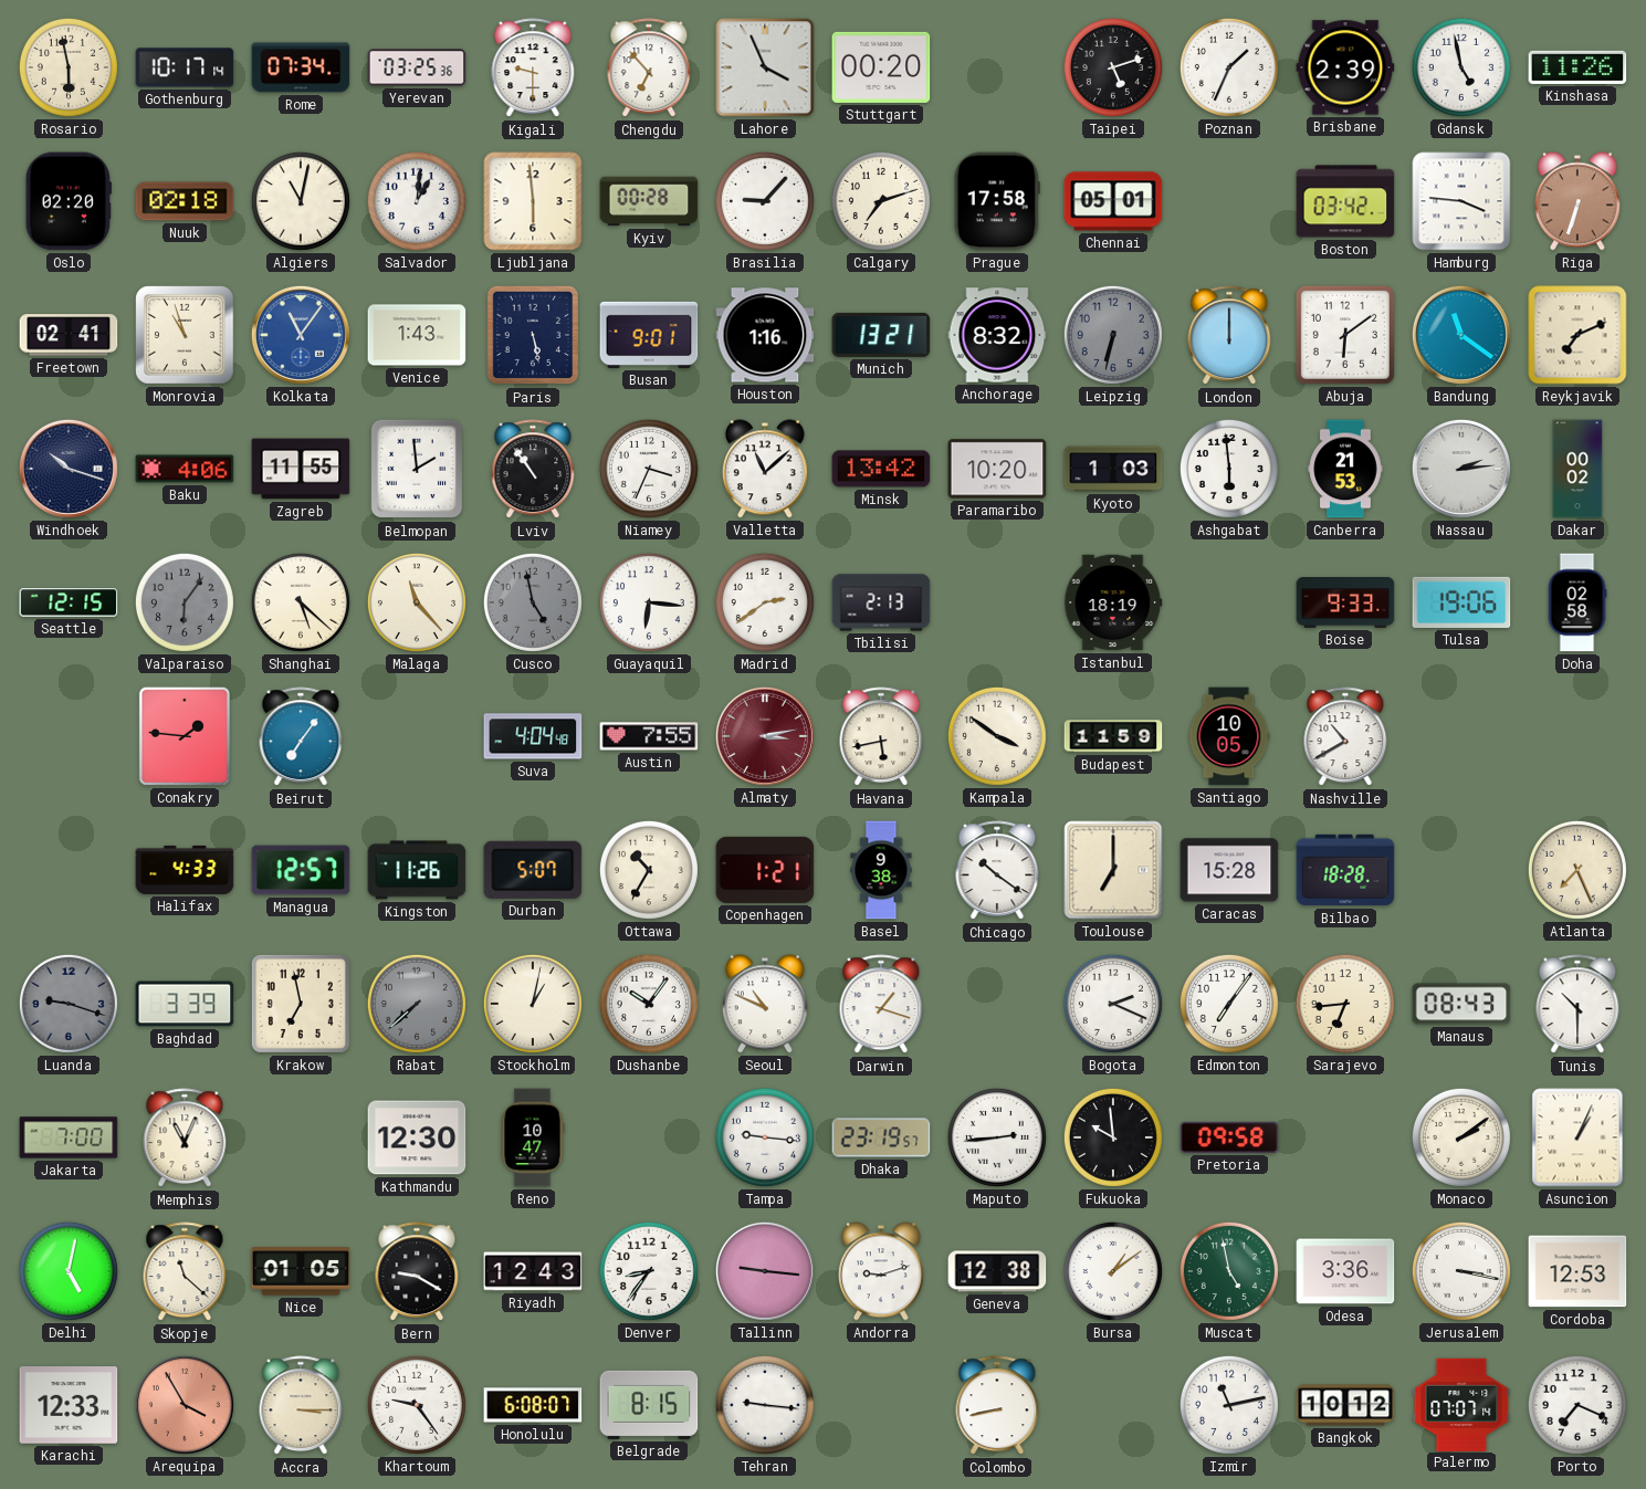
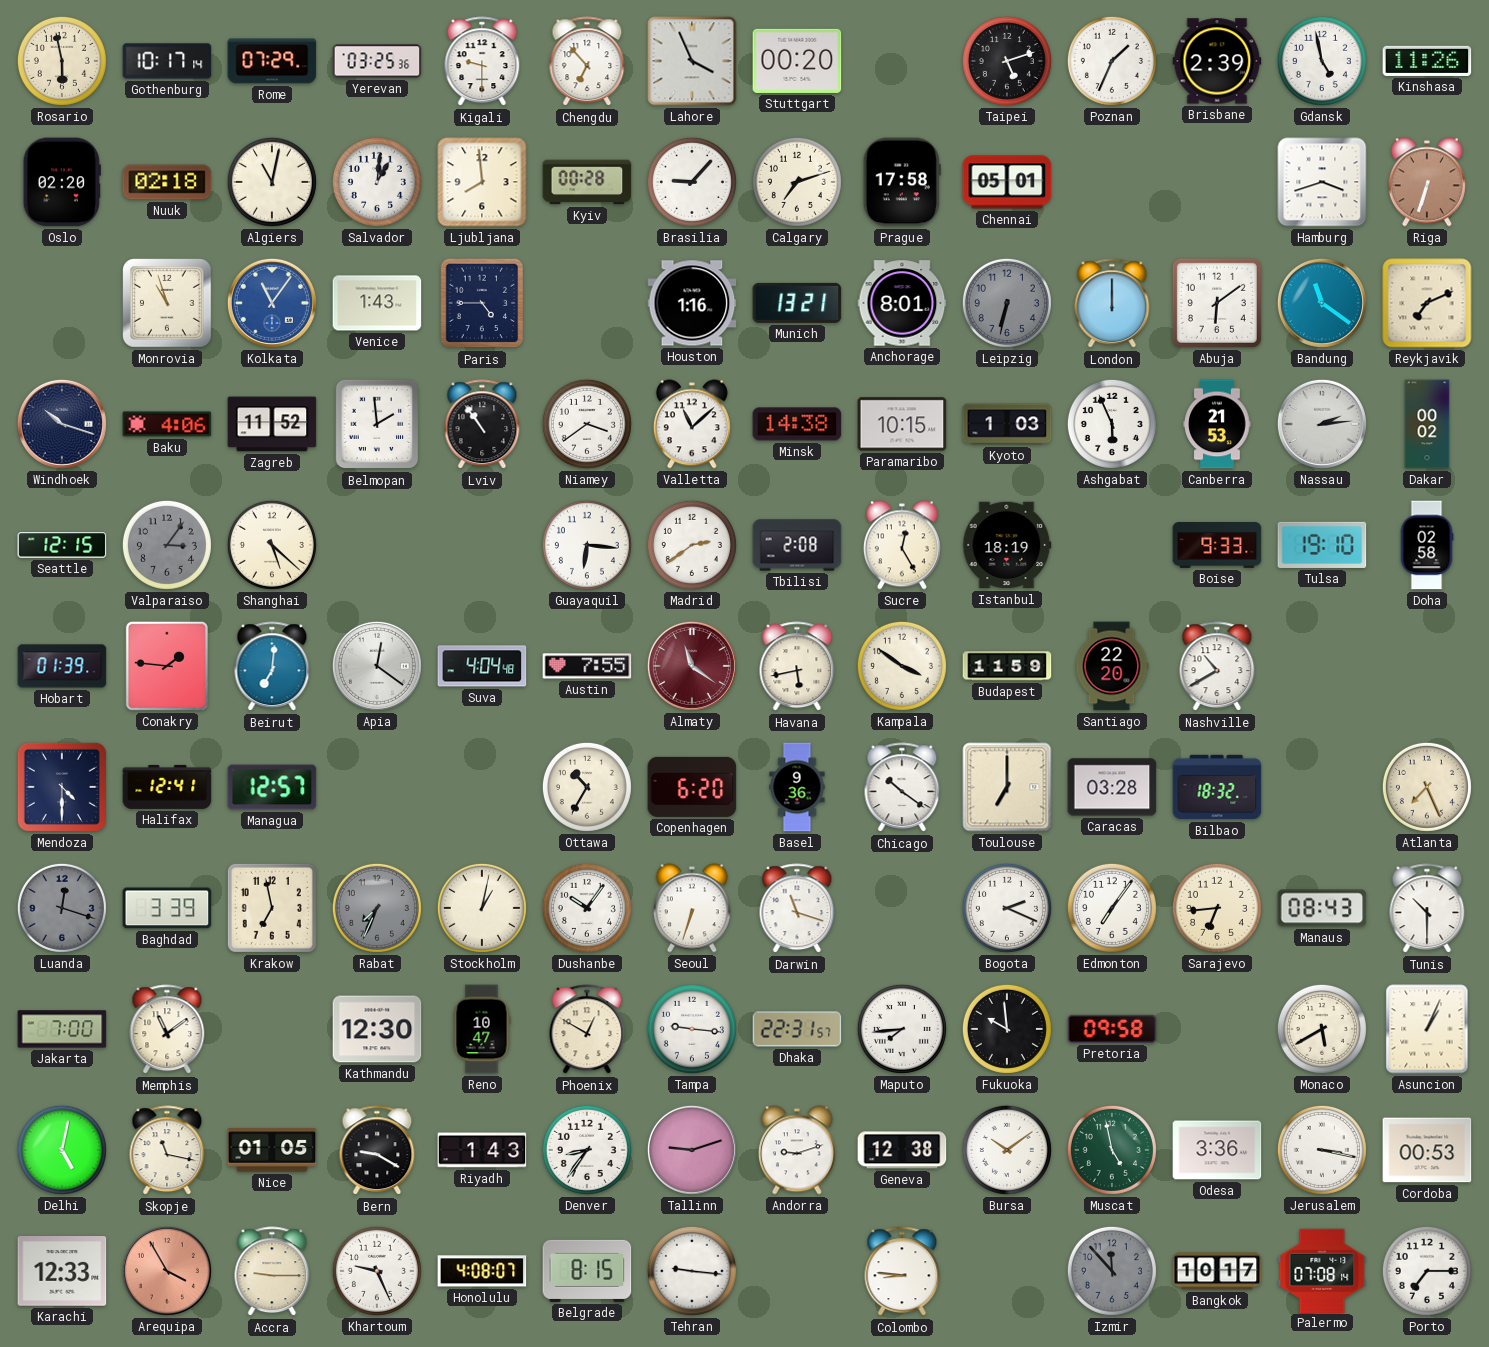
Rome: 07:34 -> 07:29
Ljubljana: 5:59 -> 7:59
Boston: 03:42 -> none
Hamburg: 3:46 -> 3:42
Freetown: 02:41 -> none
Paris: 5:28 -> 4:45
Busan: 9:01 -> none
Anchorage: 8:32 -> 8:01
Zagreb: 11:55 -> 11:52
Niamey: 3:34 -> 3:39
Minsk: 13:42 -> 14:38
Paramaribo: 10:20 -> 10:15
Ashgabat: 5:59 -> 5:56
Valparaiso: 6:06 -> 3:06
Malaga: 11:23 -> none
Cusco: 4:58 -> none
Tbilisi: 2:13 -> 2:08
Sucre: none -> 12:25
Tulsa: 19:06 -> 19:10
Hobart: none -> 01:39
Beirut: 7:06 -> 7:01
Apia: none -> 12:21
Almaty: 3:13 -> 11:21
Santiago: 10:05 -> 22:20
Mendoza: none -> 4:30
Halifax: 4:33 -> 12:41
Kingston: 11:26 -> none
Durban: 5:07 -> none
Copenhagen: 1:21 -> 6:20
Basel: 9:38 -> 9:36
Caracas: 15:28 -> 03:28
Bilbao: 18:28 -> 18:32
Luanda: 9:18 -> 12:18
Rabat: 7:38 -> 7:34
Seoul: 10:49 -> 6:33
Darwin: 1:18 -> 11:18
Memphis: 11:04 -> 11:09
Phoenix: none -> 12:50
Dhaka: 23:19 -> 22:31
Maputo: 2:44 -> 7:44
Monaco: 2:09 -> 5:40
Skopje: 11:22 -> 11:17
Riyadh: 12:43 -> 1:43
Tallinn: 9:16 -> 9:12
Bursa: 1:09 -> 10:09
Cordoba: 12:53 -> 00:53
Accra: 3:15 -> 9:15
Khartoum: 9:24 -> 9:26
Honolulu: 6:08 -> 4:08
Colombo: 8:43 -> 8:46
Izmir: 11:13 -> 11:53
Izmir dial: white -> grey
Bangkok: 10:12 -> 10:17
Palermo: 07:07 -> 07:08
Porto: 7:19 -> 7:15
